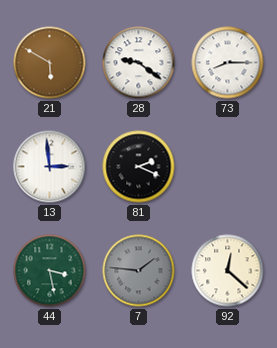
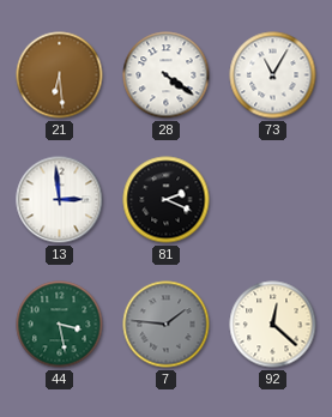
21: 5:50 -> 6:29
28: 9:21 -> 4:21
73: 8:15 -> 11:05
